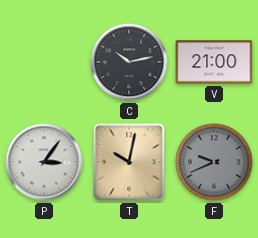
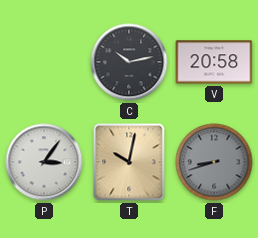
V: 21:00 -> 20:58
F: 9:41 -> 8:42
